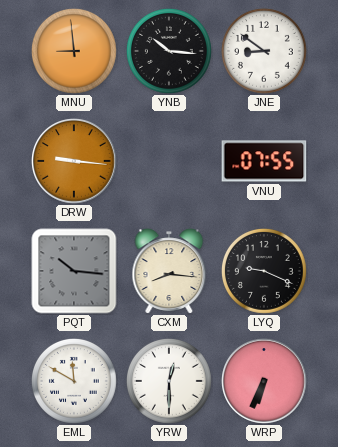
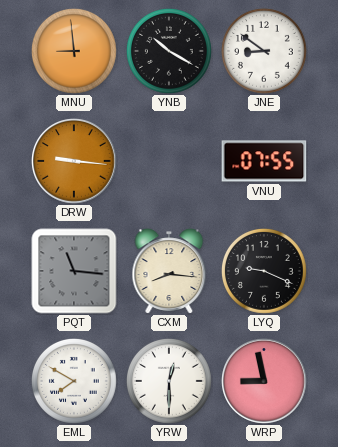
YNB: 10:16 -> 10:20
PQT: 10:16 -> 11:16
EML: 11:50 -> 7:50
WRP: 6:34 -> 8:58
